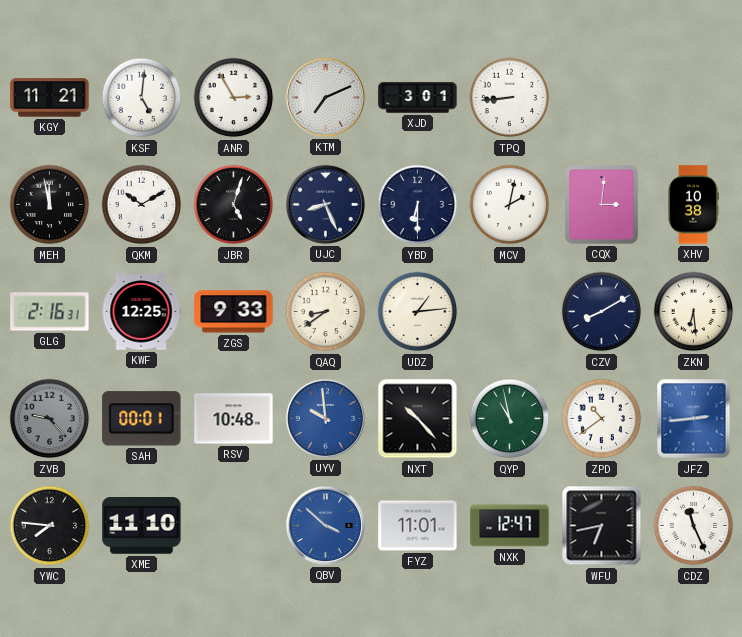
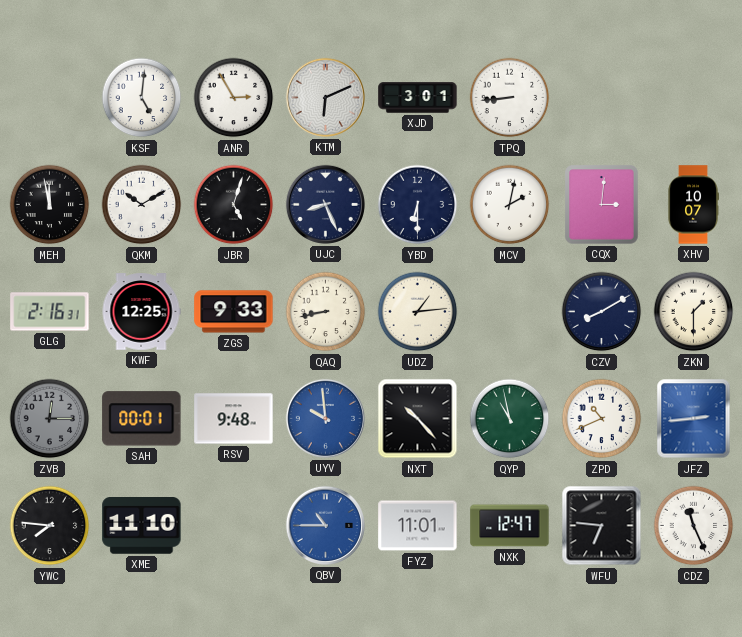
KGY: 11:21 -> none
KTM: 7:11 -> 6:11
XHV: 10:38 -> 10:07
QAQ: 8:39 -> 8:43
ZKN: 6:29 -> 1:30
ZVB: 9:23 -> 12:15
RSV: 10:48 -> 9:48
ZPD: 10:39 -> 10:41
QBV: 3:52 -> 10:45
WFU: 6:43 -> 6:46
